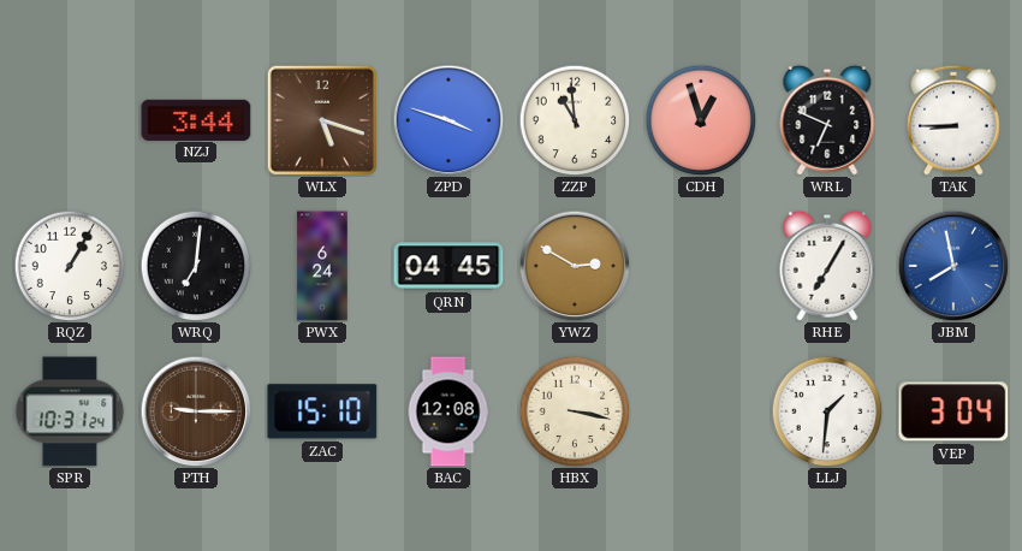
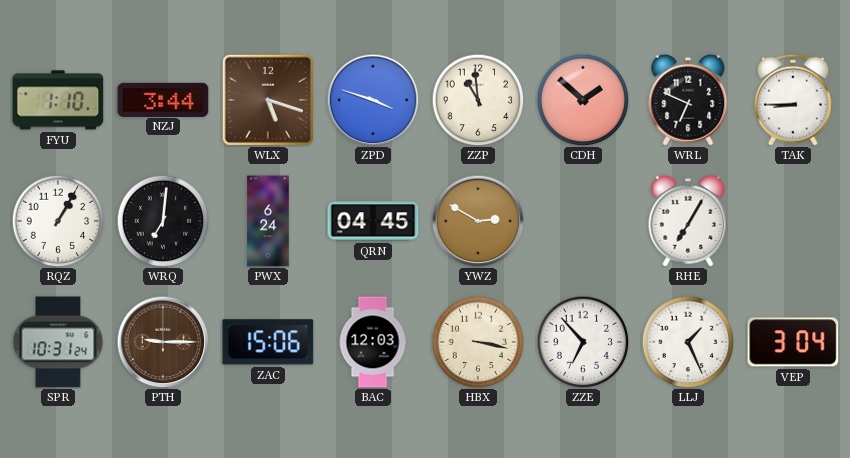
FYU: none -> 1:10
CDH: 12:57 -> 1:52
JBM: 7:58 -> none
ZAC: 15:10 -> 15:06
BAC: 12:08 -> 12:03
ZZE: none -> 6:53
LLJ: 1:31 -> 1:26
